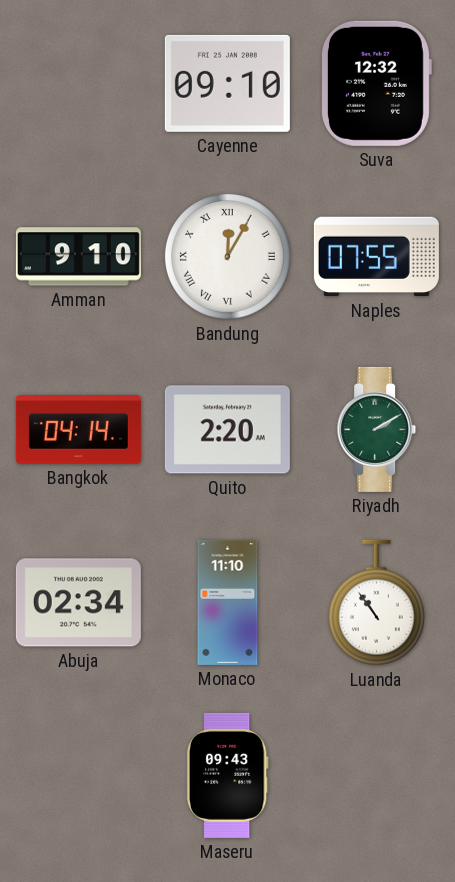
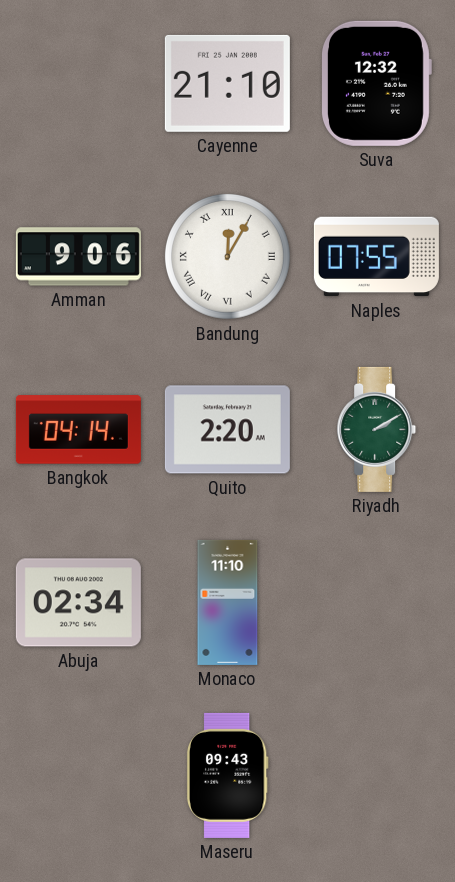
Cayenne: 09:10 -> 21:10
Amman: 9:10 -> 9:06
Luanda: 10:54 -> none
